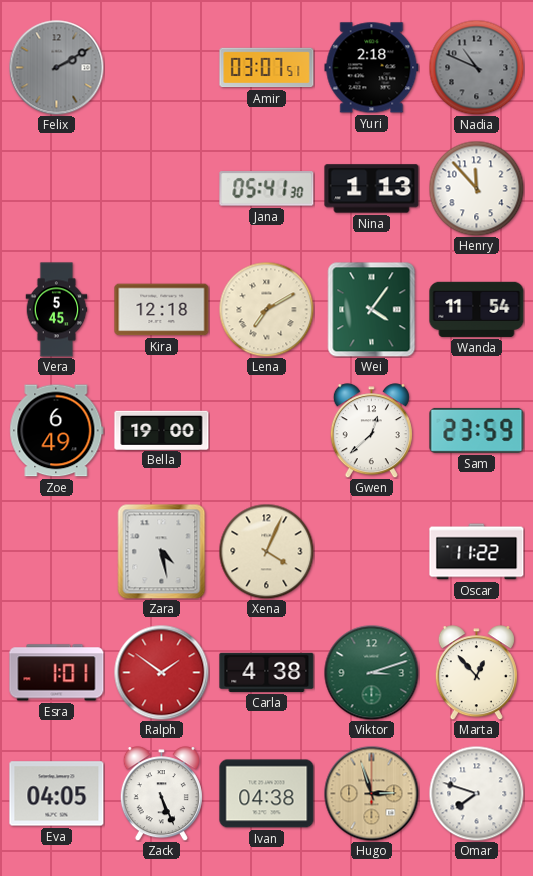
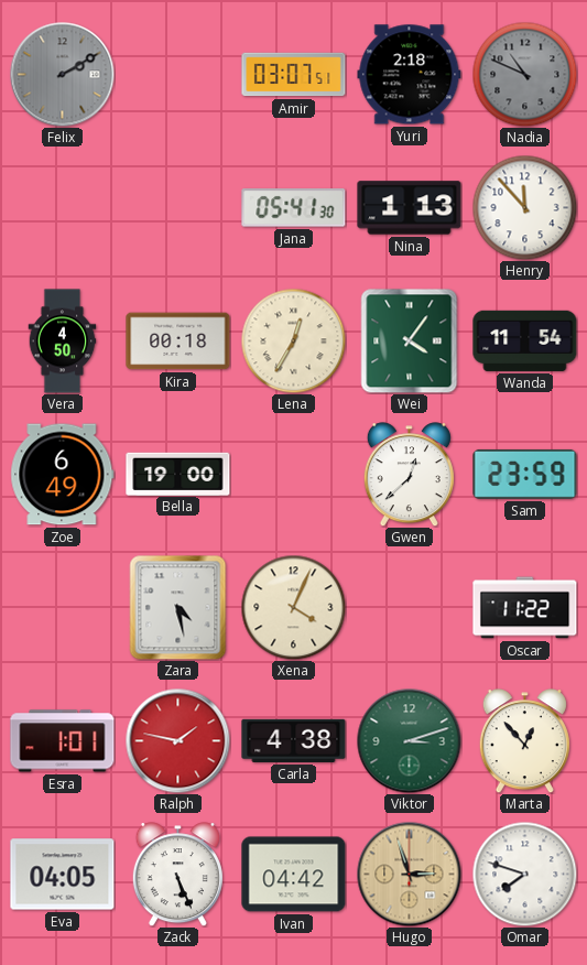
Vera: 5:45 -> 4:50
Kira: 12:18 -> 00:18
Lena: 7:10 -> 12:35
Ralph: 1:51 -> 1:47
Ivan: 04:38 -> 04:42
